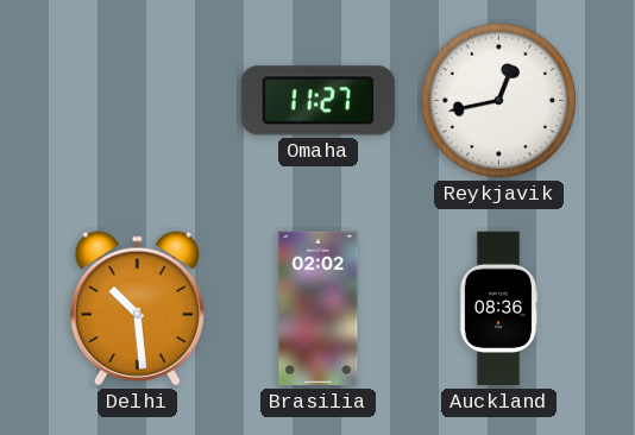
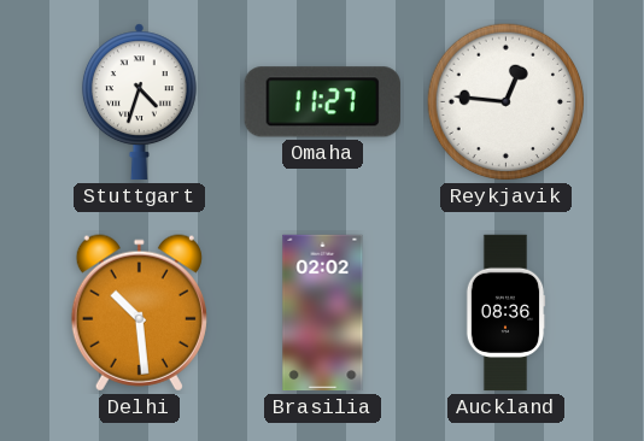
Stuttgart: none -> 4:33
Reykjavik: 12:43 -> 12:46
